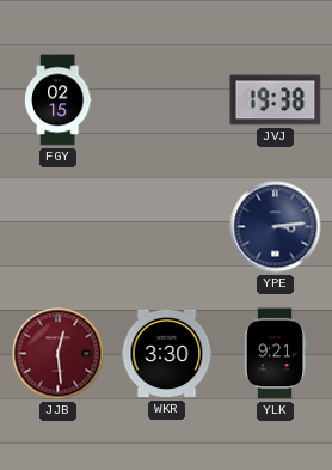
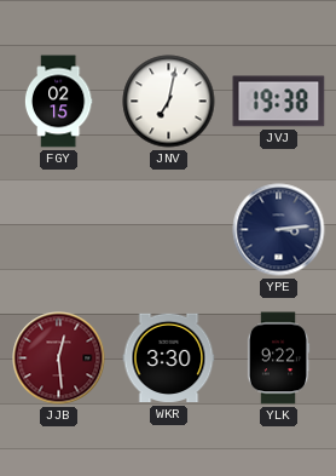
JNV: none -> 7:02
YLK: 9:21 -> 9:22
